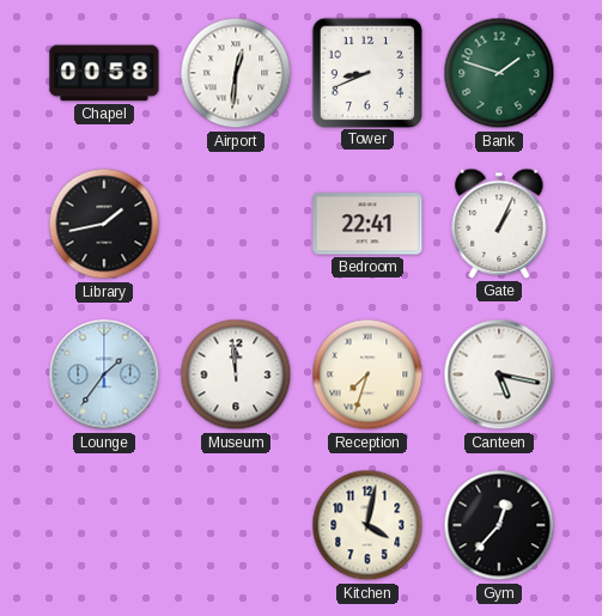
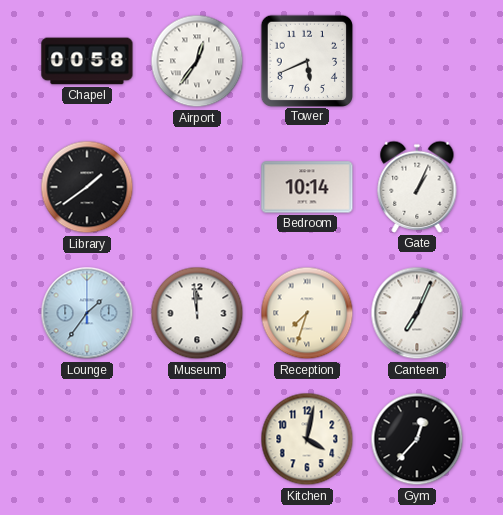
Airport: 12:31 -> 12:36
Tower: 8:41 -> 5:41
Bank: 1:48 -> none
Library: 1:43 -> 1:39
Bedroom: 22:41 -> 10:14
Canteen: 5:17 -> 7:04
